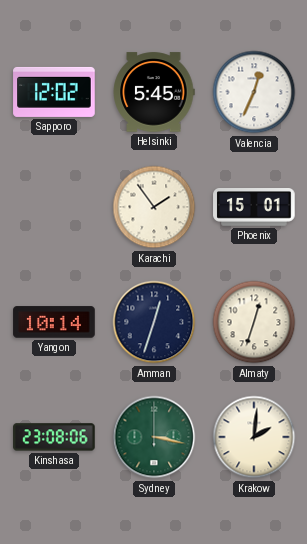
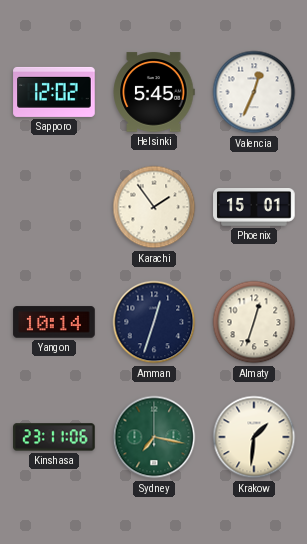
Kinshasa: 23:08 -> 23:11
Sydney: 3:17 -> 7:17
Krakow: 2:01 -> 1:31
